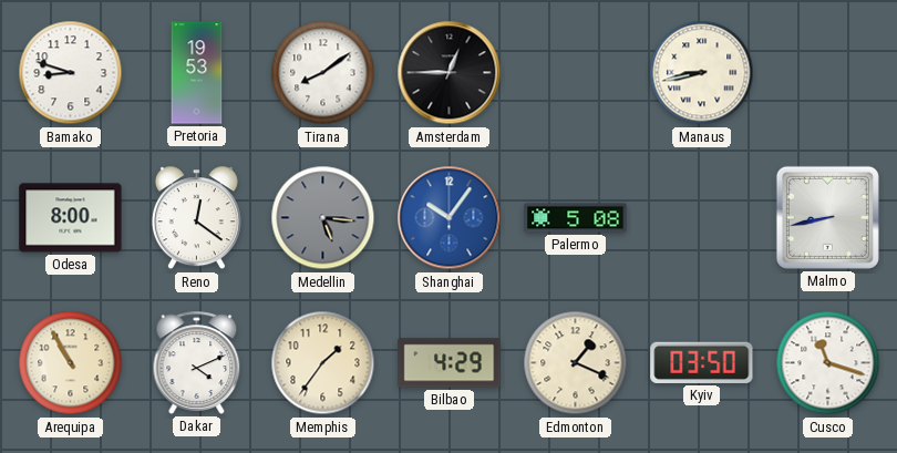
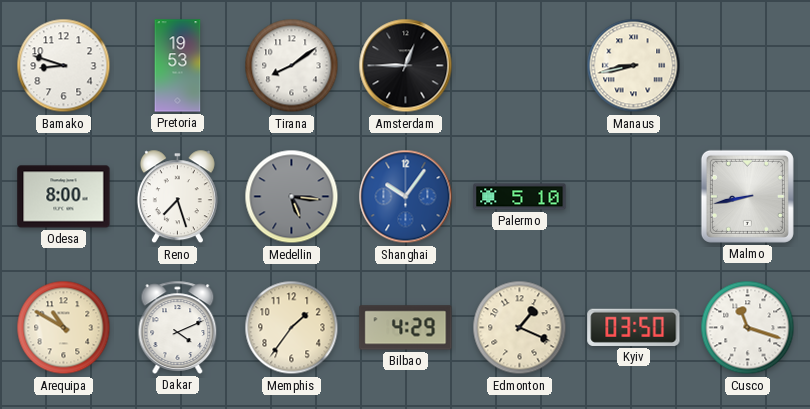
Reno: 12:21 -> 7:27
Palermo: 5:08 -> 5:10
Arequipa: 10:55 -> 10:50
